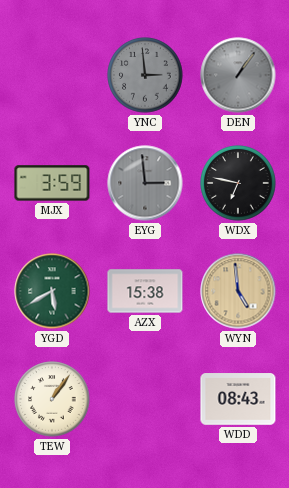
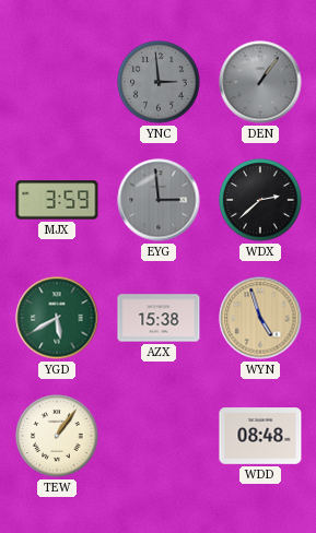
WDX: 6:47 -> 2:38
WYN: 4:59 -> 4:57
WDD: 08:43 -> 08:48
